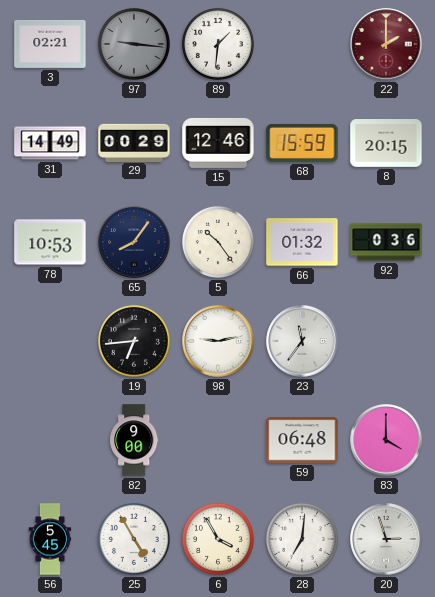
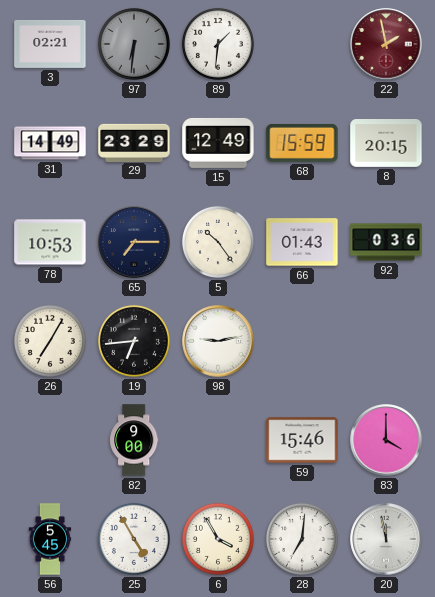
97: 9:16 -> 6:31
22: 2:00 -> 1:58
29: 00:29 -> 23:29
15: 12:46 -> 12:49
65: 8:06 -> 7:15
66: 01:32 -> 01:43
26: none -> 7:05
23: 11:36 -> none
59: 06:48 -> 15:46
20: 2:57 -> 11:58
